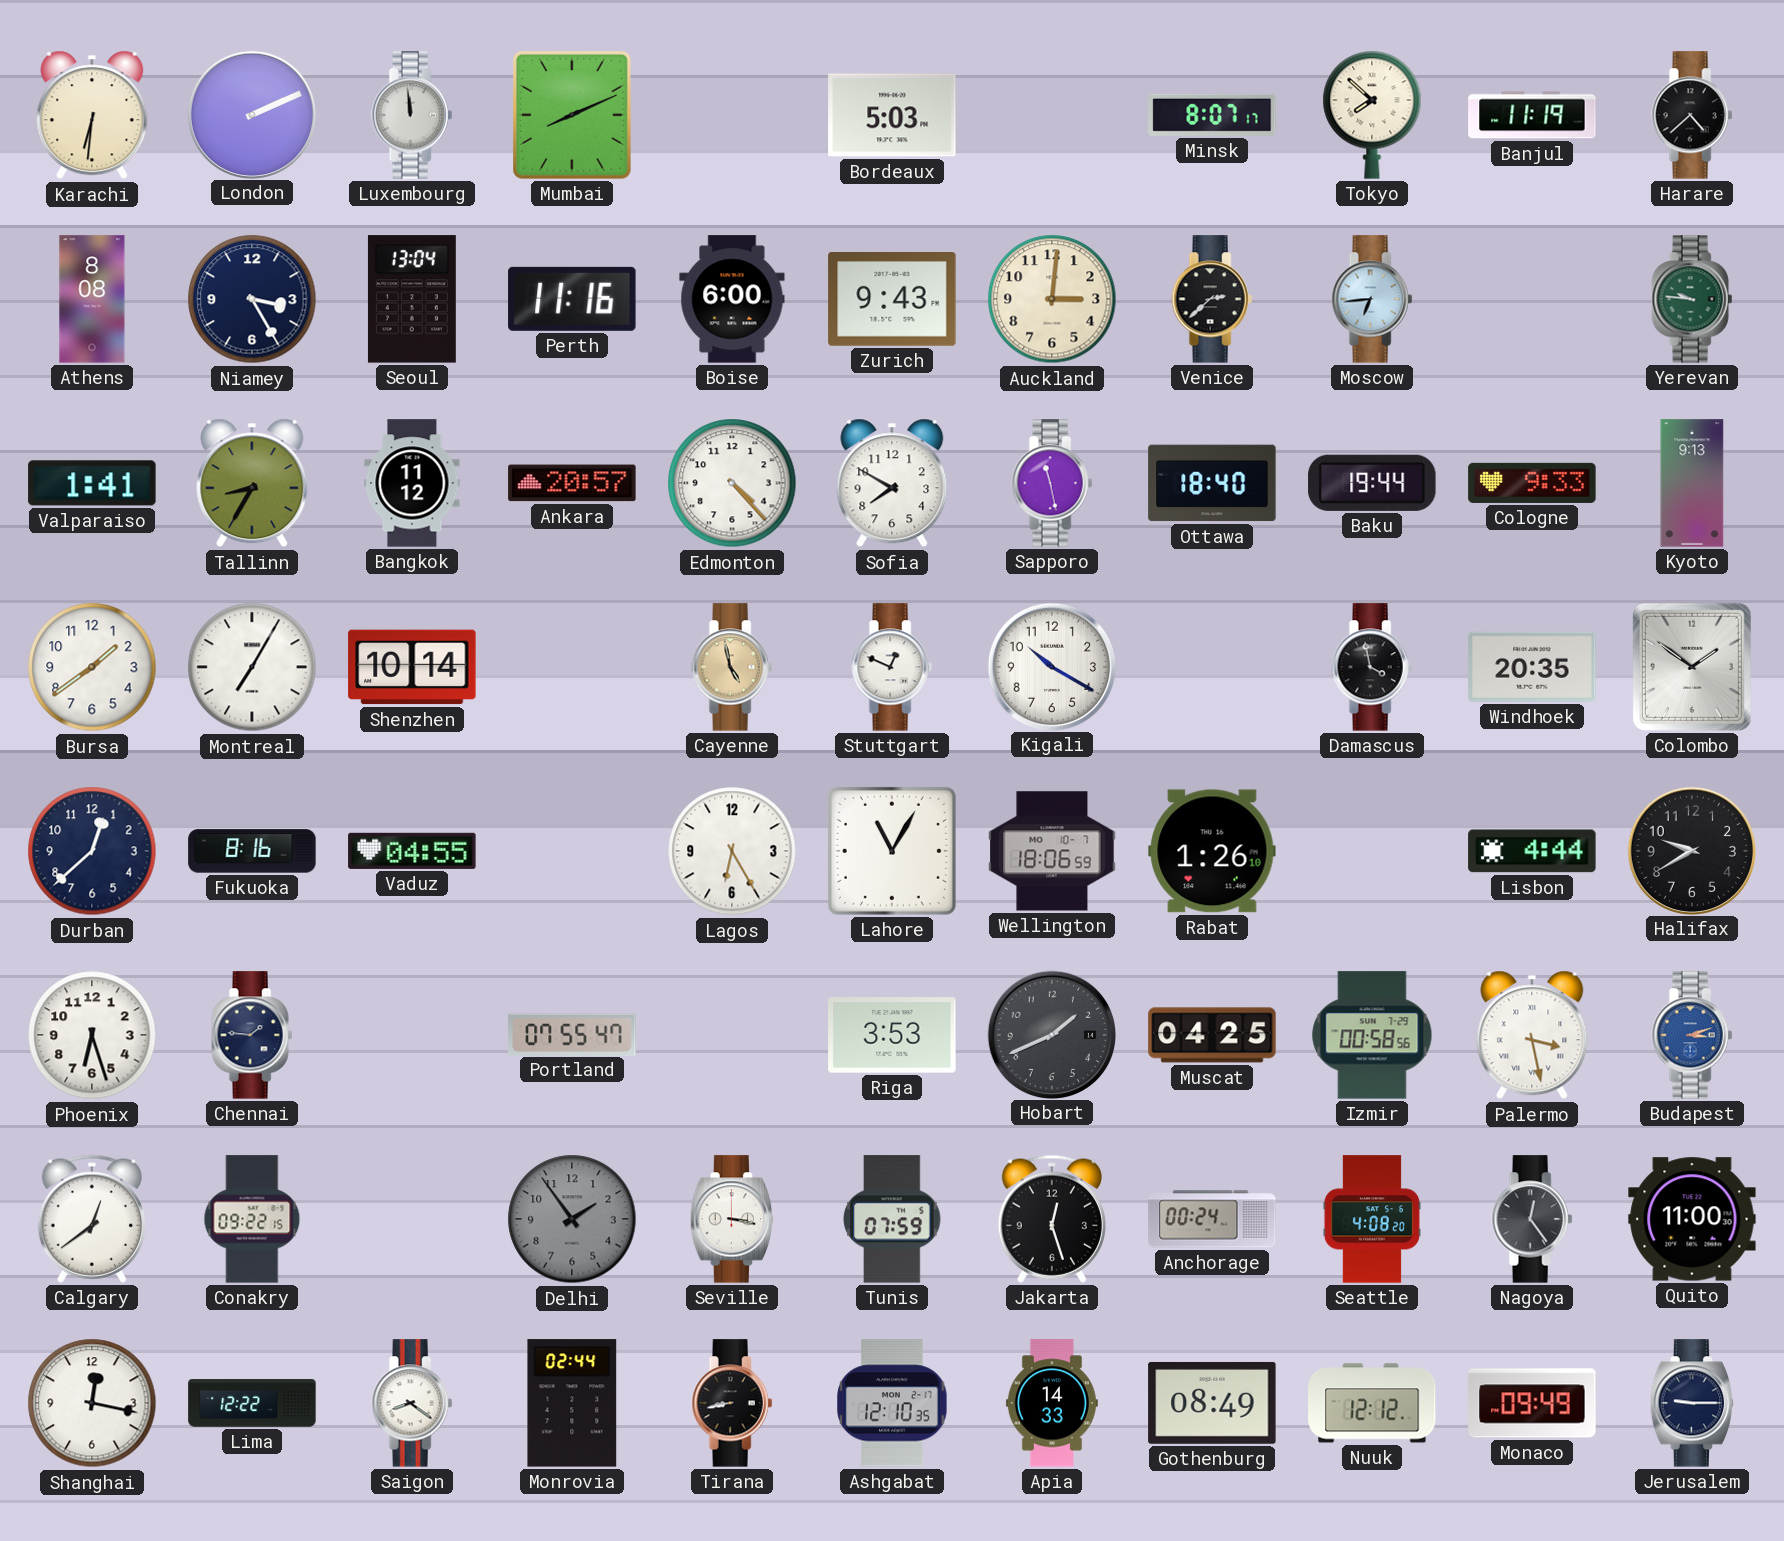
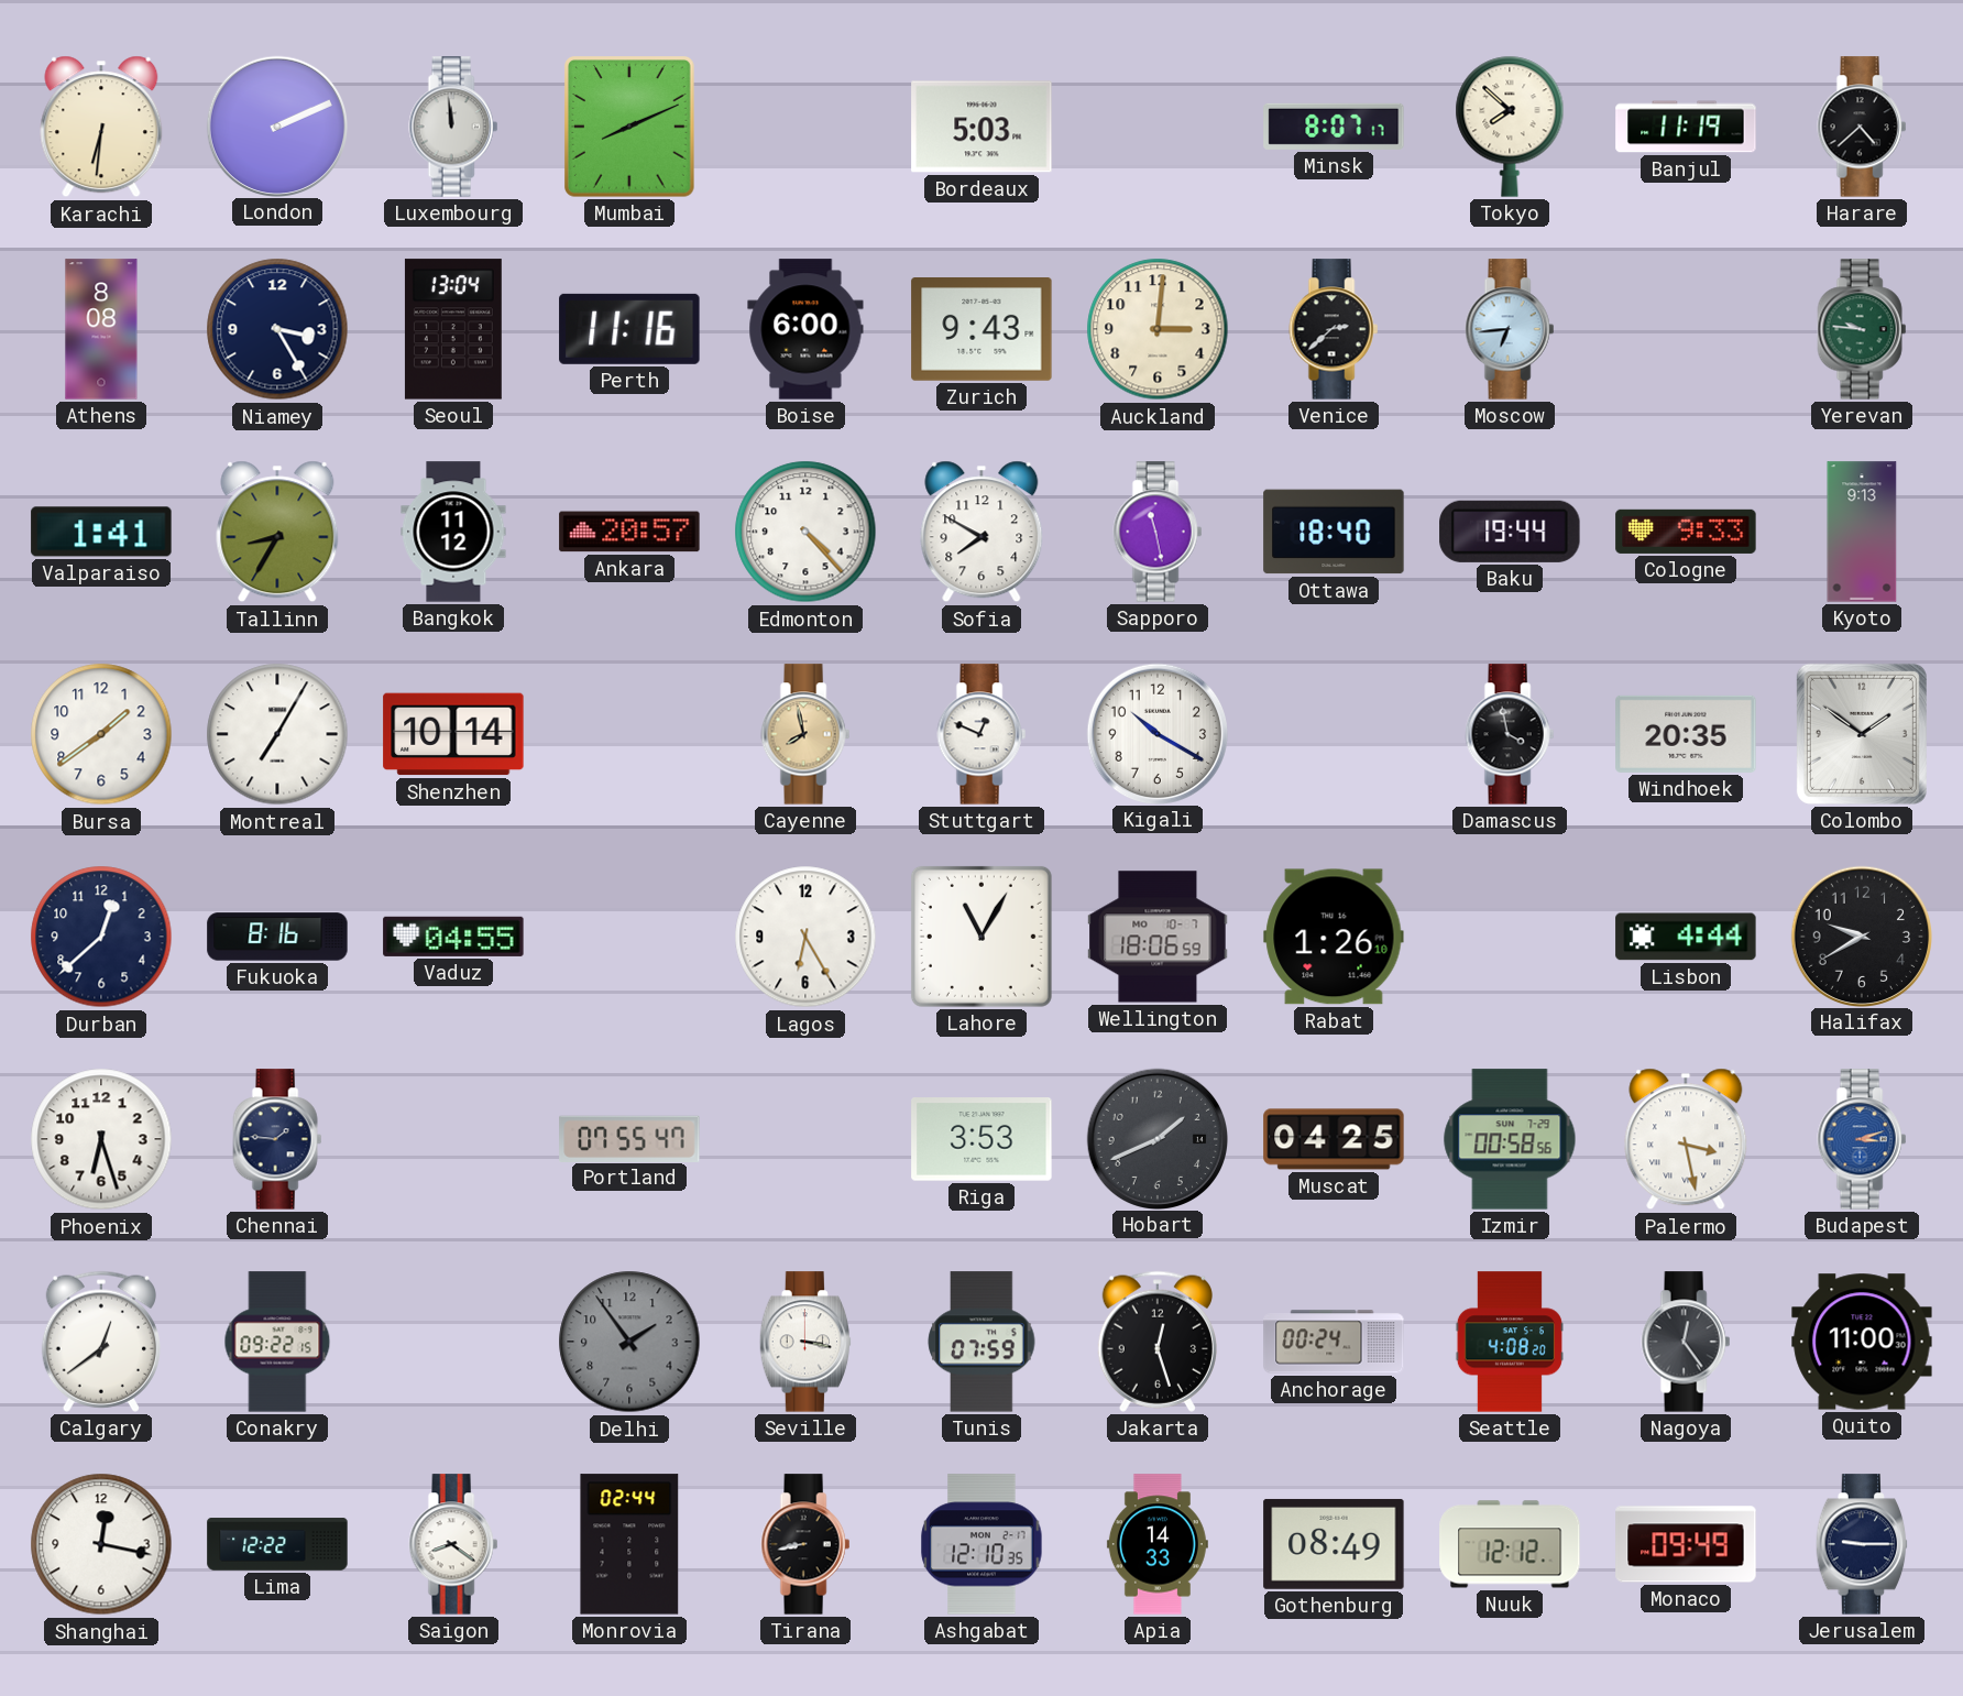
Cayenne: 4:58 -> 7:58
